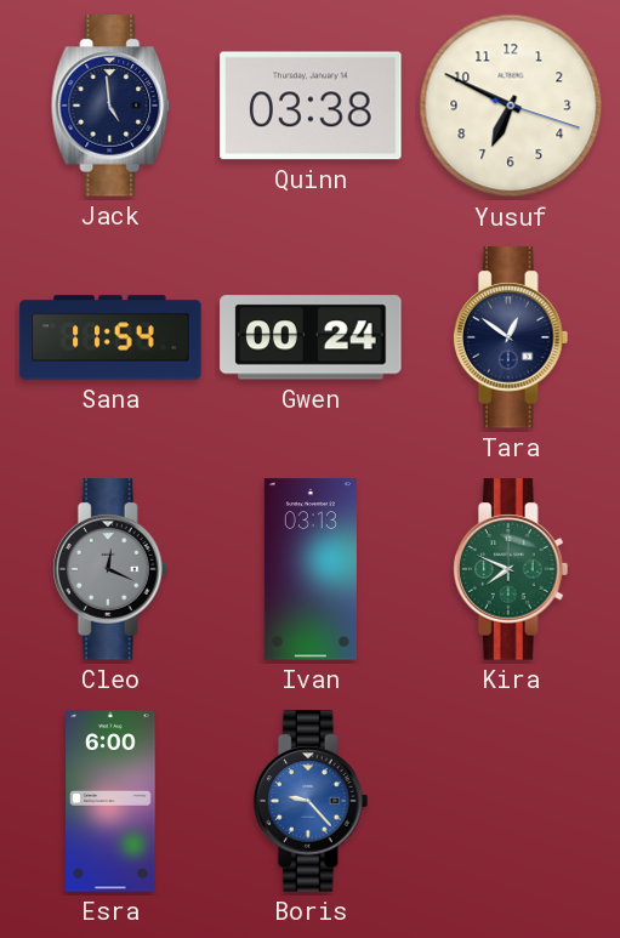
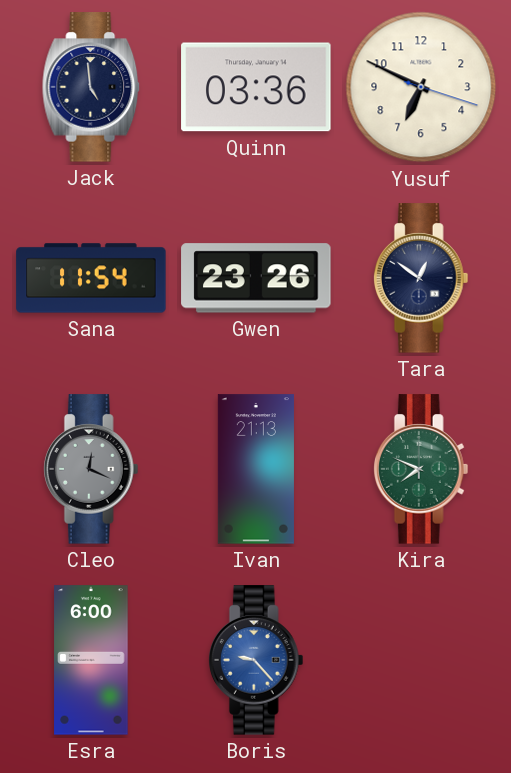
Quinn: 03:38 -> 03:36
Gwen: 00:24 -> 23:26
Ivan: 03:13 -> 21:13
